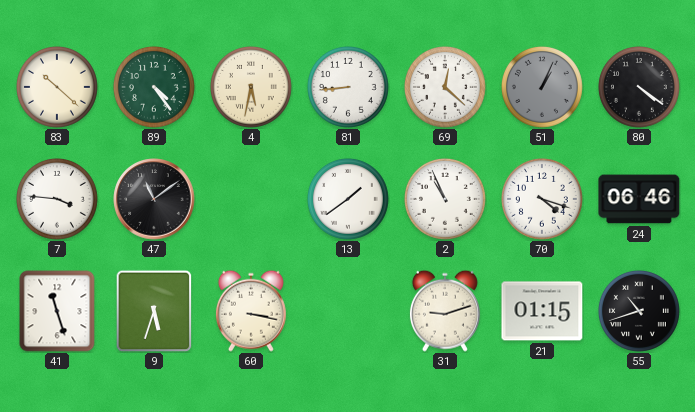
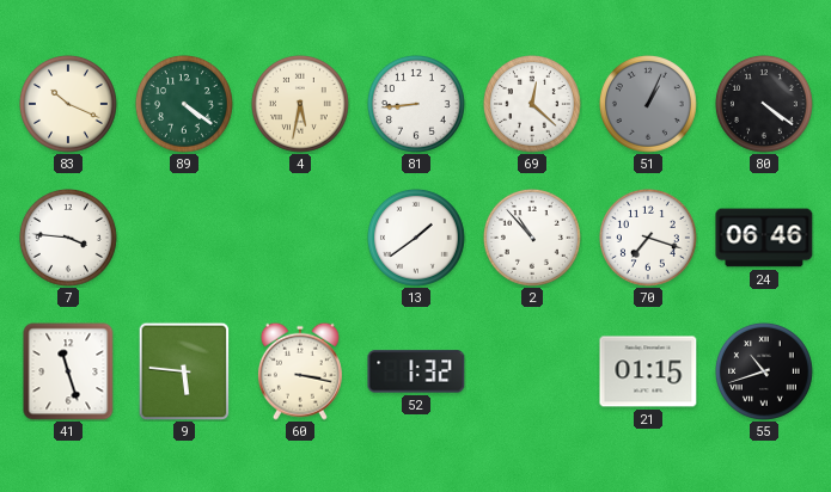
83: 10:22 -> 10:19
89: 4:24 -> 4:21
47: 11:09 -> none
2: 10:56 -> 10:53
70: 4:18 -> 7:18
9: 5:33 -> 5:46
52: none -> 1:32
31: 9:12 -> none
